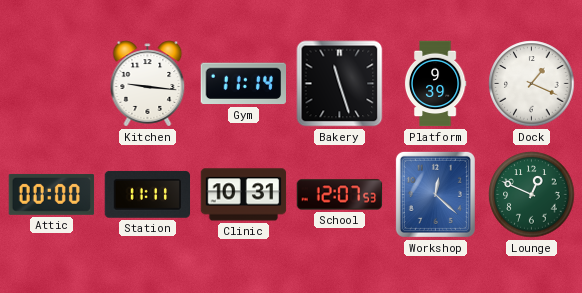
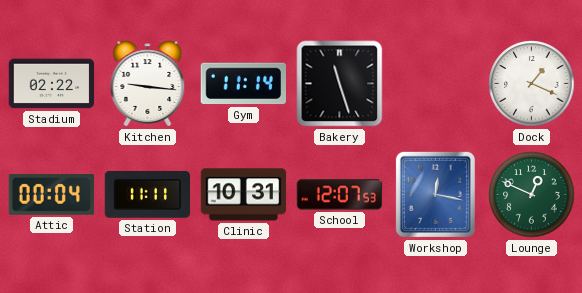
Stadium: none -> 02:22
Platform: 9:39 -> none
Attic: 00:00 -> 00:04
Workshop: 12:22 -> 12:17
